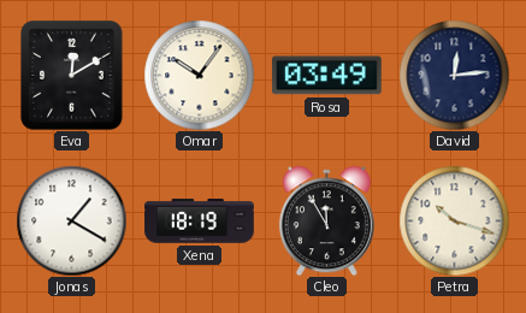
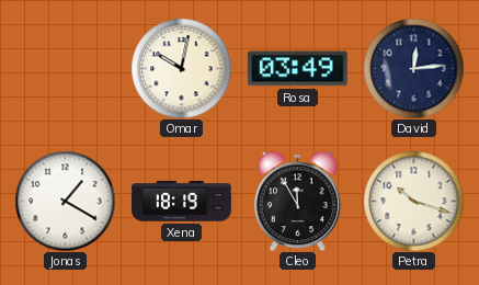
Eva: 12:10 -> none
Omar: 10:06 -> 10:02
